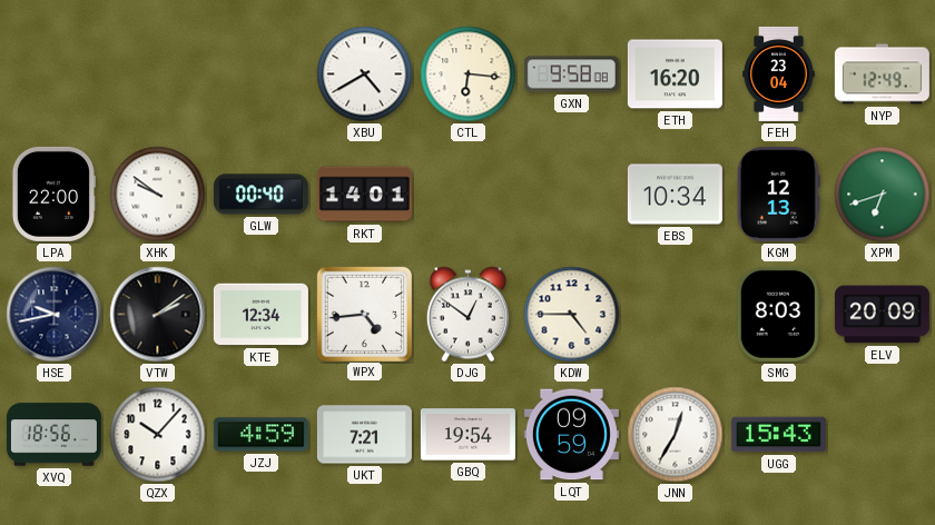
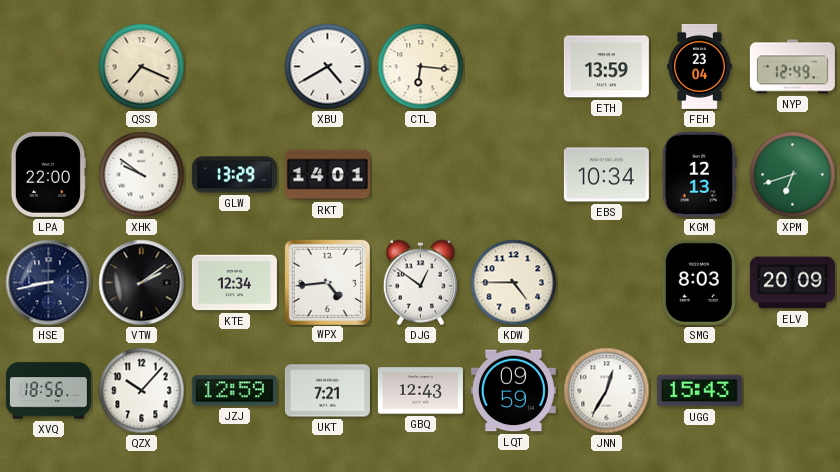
QSS: none -> 7:19
GXN: 9:58 -> none
ETH: 16:20 -> 13:59
GLW: 00:40 -> 13:29
HSE: 9:43 -> 8:43
JZJ: 4:59 -> 12:59
GBQ: 19:54 -> 12:43
